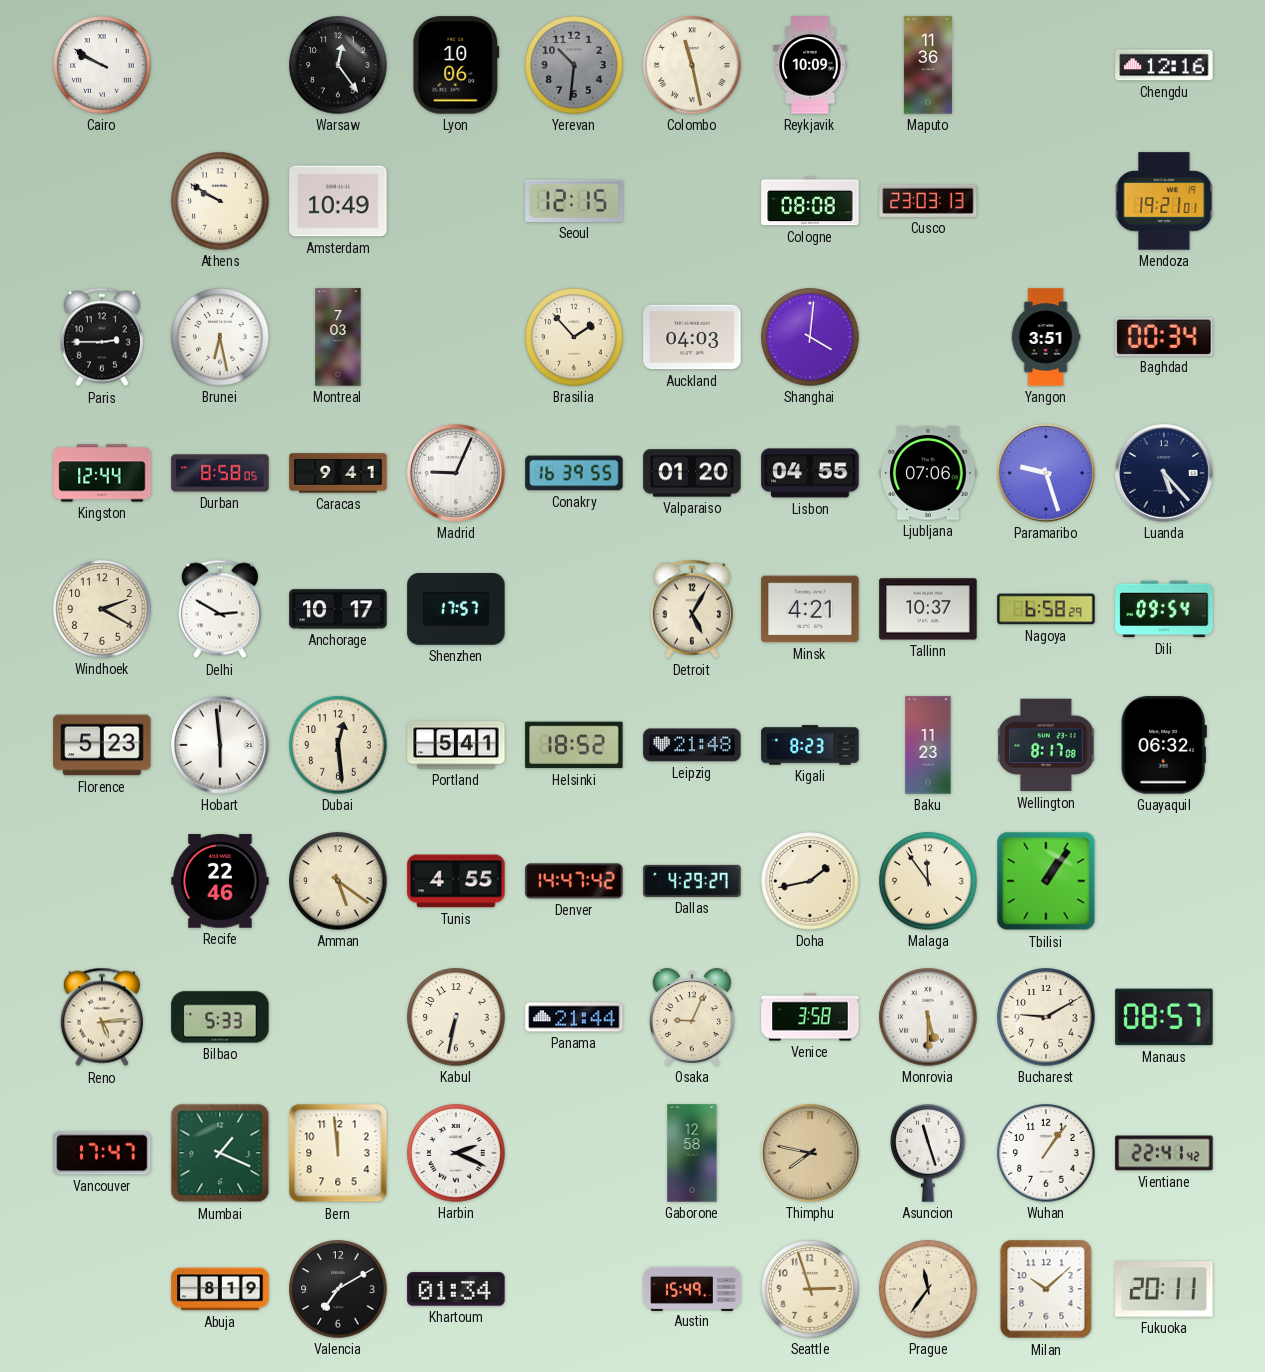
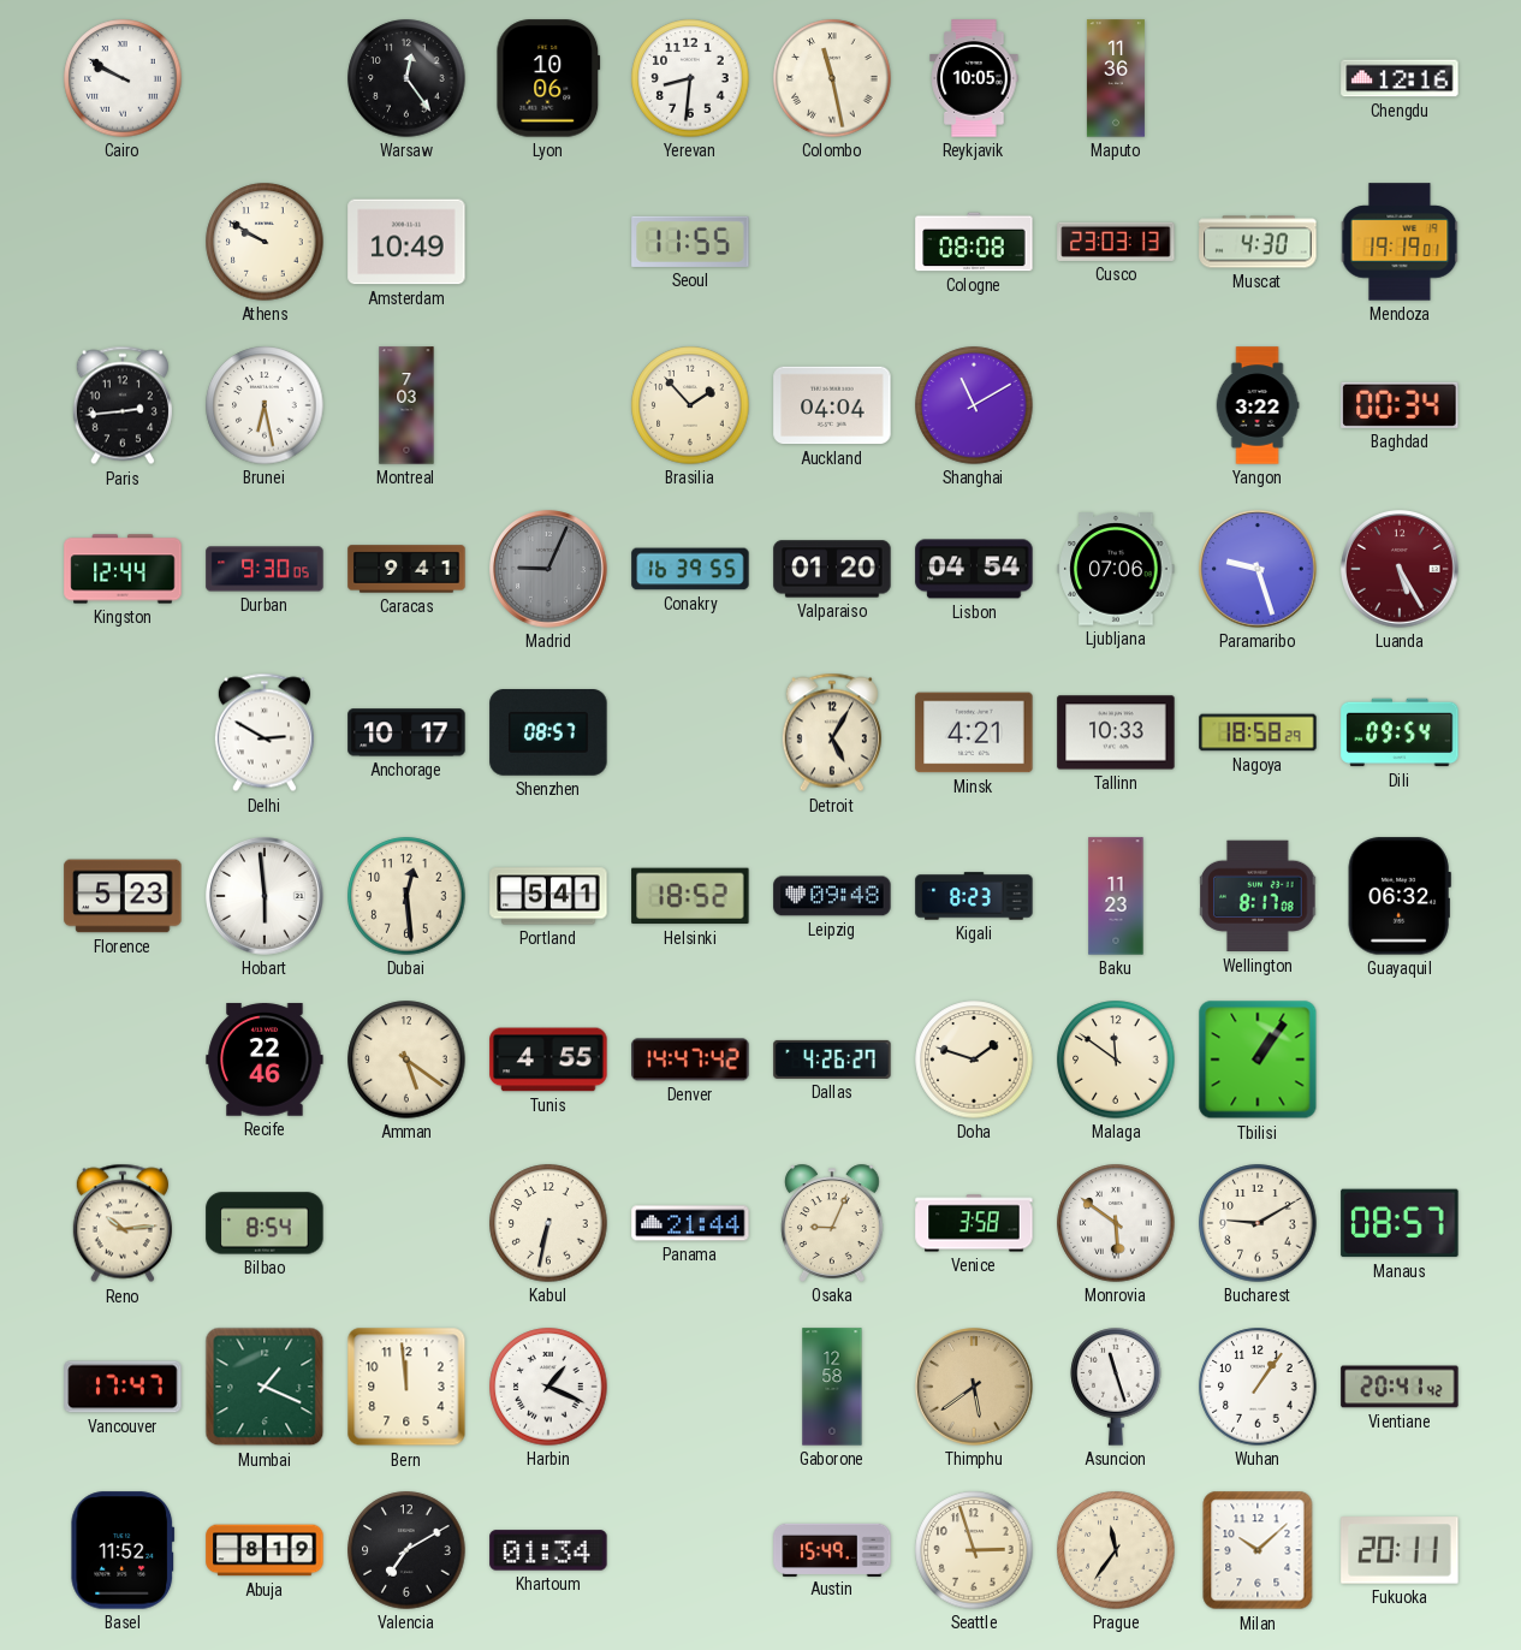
Yerevan: 10:31 -> 8:31
Yerevan dial: grey -> white
Reykjavik: 10:09 -> 10:05
Seoul: 12:15 -> 11:55
Muscat: none -> 4:30
Mendoza: 19:21 -> 19:19
Paris: 2:45 -> 2:44
Auckland: 04:03 -> 04:04
Shanghai: 4:01 -> 11:10
Yangon: 3:51 -> 3:22
Durban: 8:58 -> 9:30
Madrid dial: white -> grey
Lisbon: 04:55 -> 04:54
Luanda: 5:23 -> 5:25
Luanda dial: navy -> burgundy
Windhoek: 2:20 -> none
Shenzhen: 17:57 -> 08:57
Tallinn: 10:37 -> 10:33
Nagoya: 6:58 -> 18:58
Leipzig: 21:48 -> 09:48
Dallas: 4:29 -> 4:26
Doha: 1:43 -> 1:48
Malaga: 11:54 -> 11:51
Reno: 5:14 -> 10:14
Bilbao: 5:33 -> 8:54
Monrovia: 5:30 -> 5:51
Harbin: 2:19 -> 1:19
Thimphu: 7:47 -> 5:39
Vientiane: 22:41 -> 20:41
Basel: none -> 11:52
